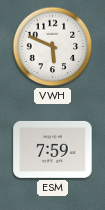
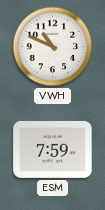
VWH: 5:49 -> 10:49
